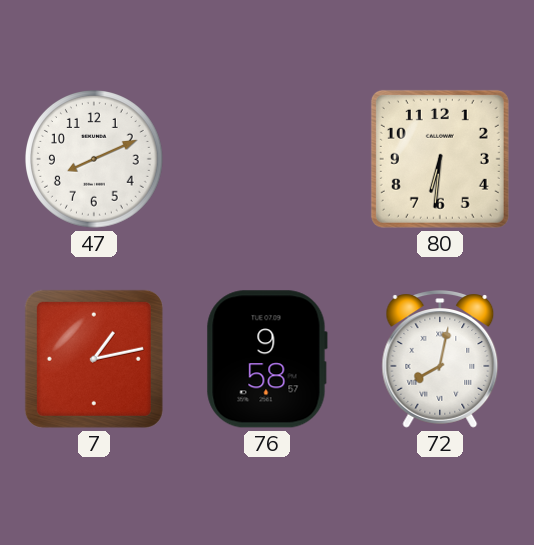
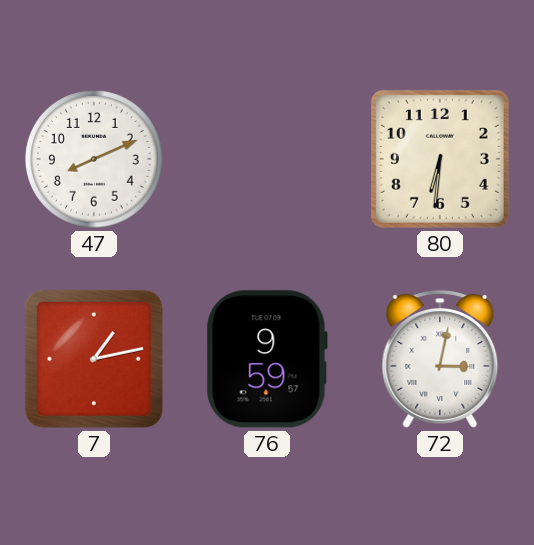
76: 9:58 -> 9:59
72: 8:02 -> 3:02
